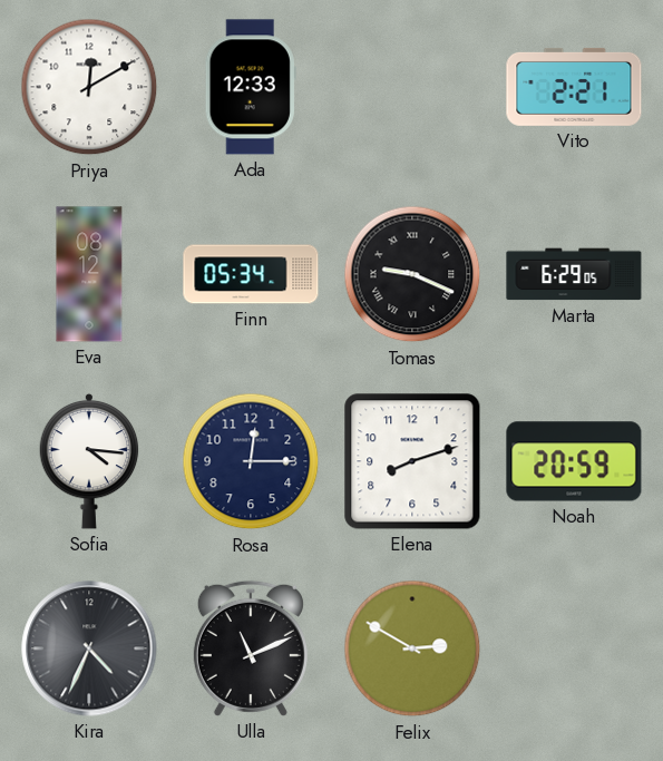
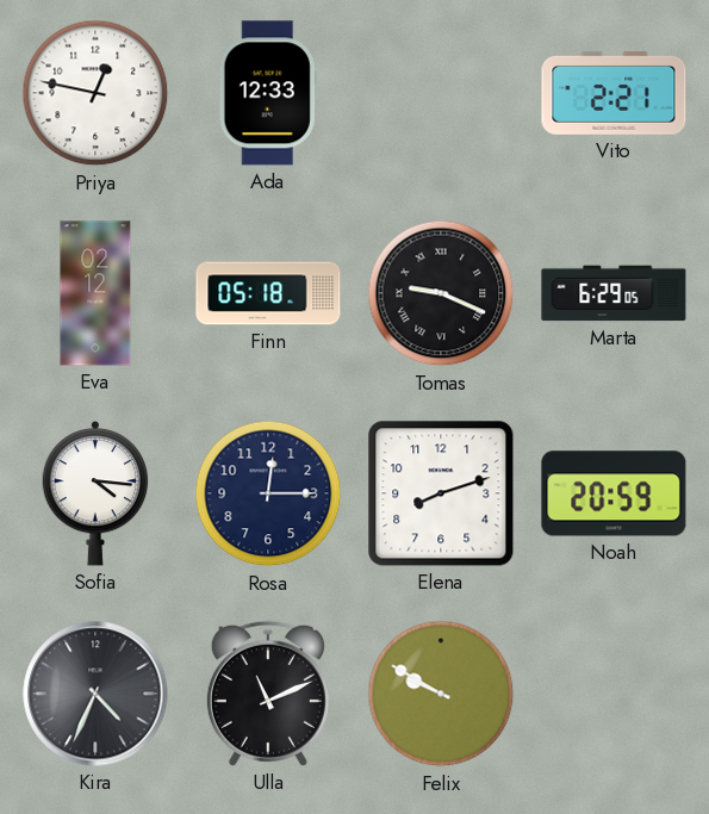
Priya: 12:10 -> 12:47
Eva: 08:12 -> 02:12
Finn: 05:34 -> 05:18
Felix: 2:50 -> 9:50
